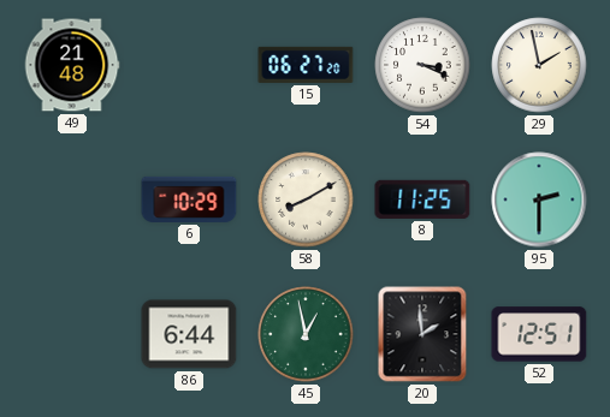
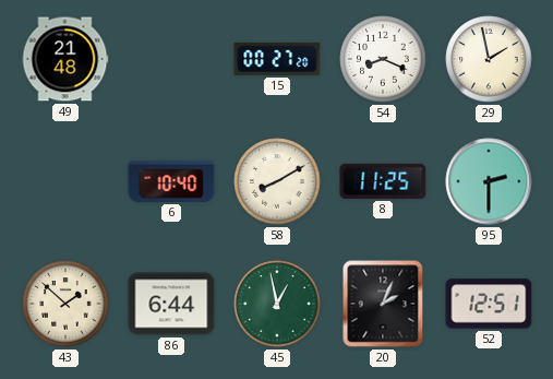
15: 06:27 -> 00:27
54: 3:19 -> 8:19
6: 10:29 -> 10:40
43: none -> 1:52
20: 1:59 -> 2:04
